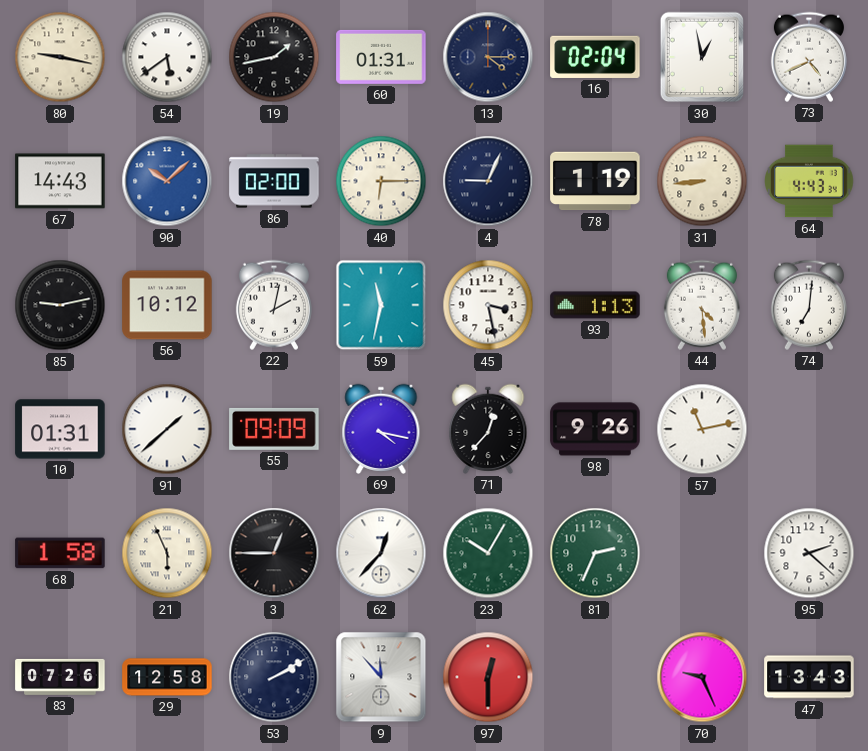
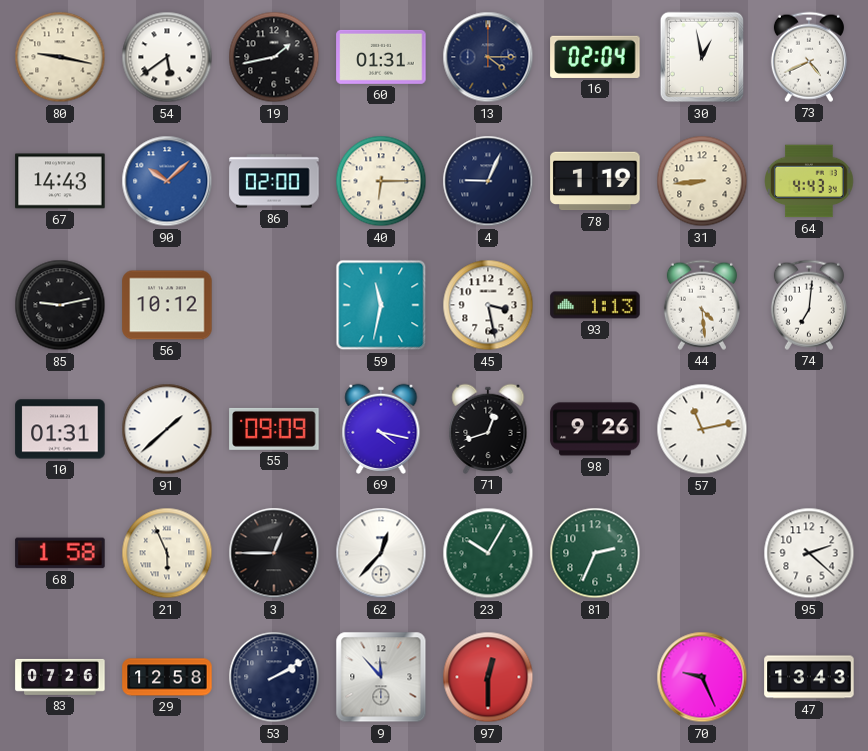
22: 2:02 -> none
71: 12:37 -> 12:42
